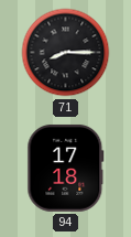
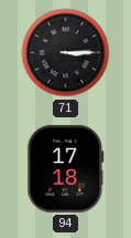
71: 8:15 -> 3:15
